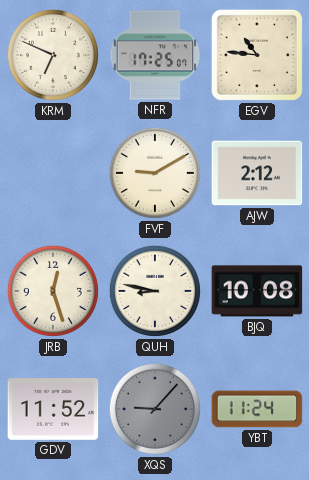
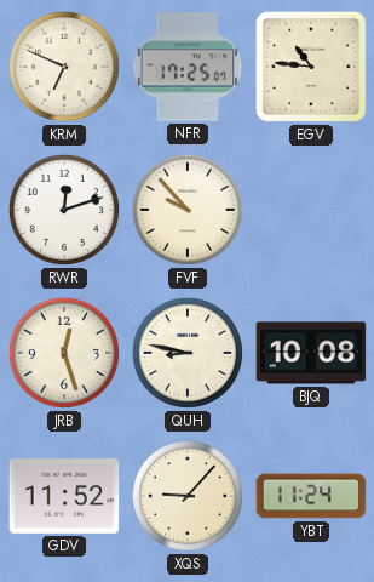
RWR: none -> 12:12
FVF: 9:10 -> 9:53
AJW: 2:12 -> none
XQS dial: grey -> cream
